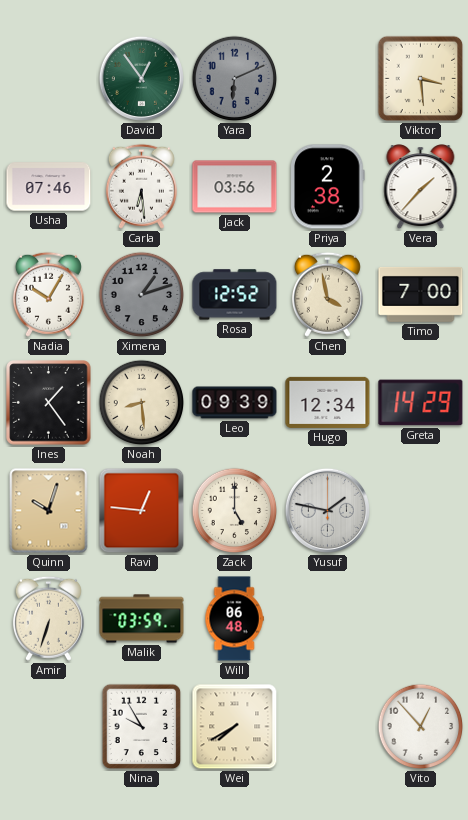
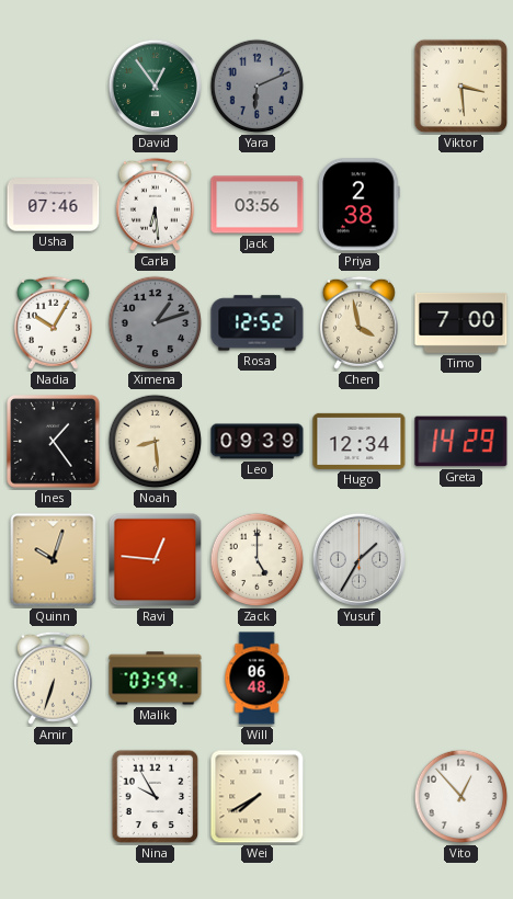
Vera: 1:37 -> none
Yusuf: 1:47 -> 1:35
